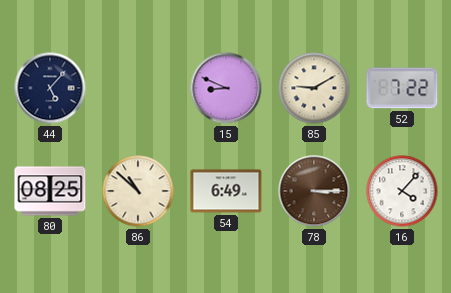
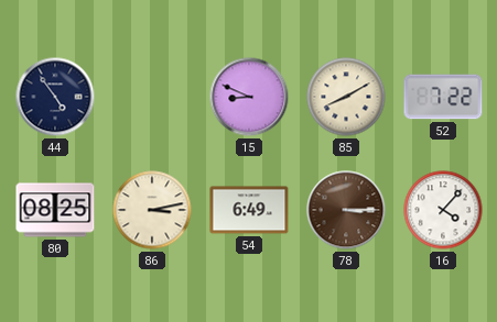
44: 5:07 -> 4:54
85: 9:10 -> 8:10
86: 10:52 -> 3:13
